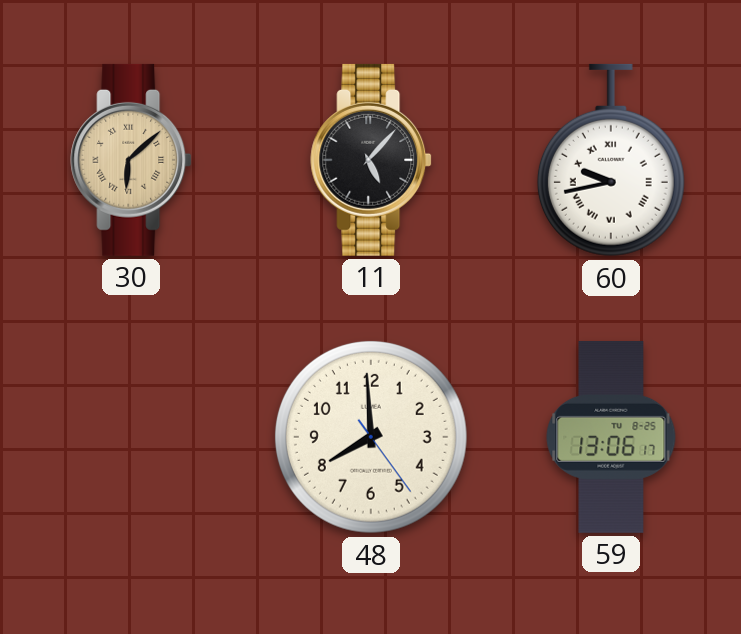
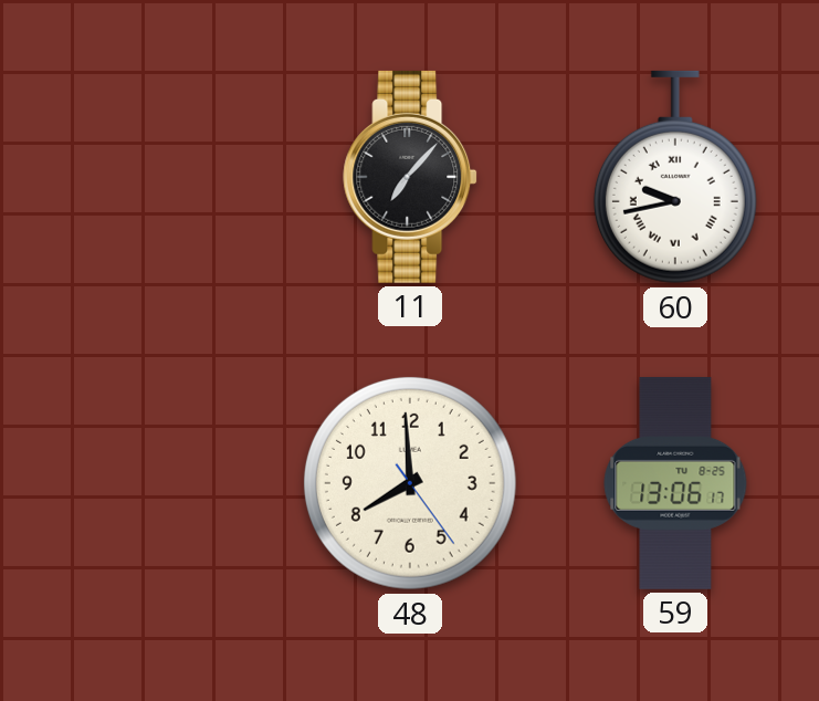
30: 6:08 -> none
11: 5:07 -> 7:07
